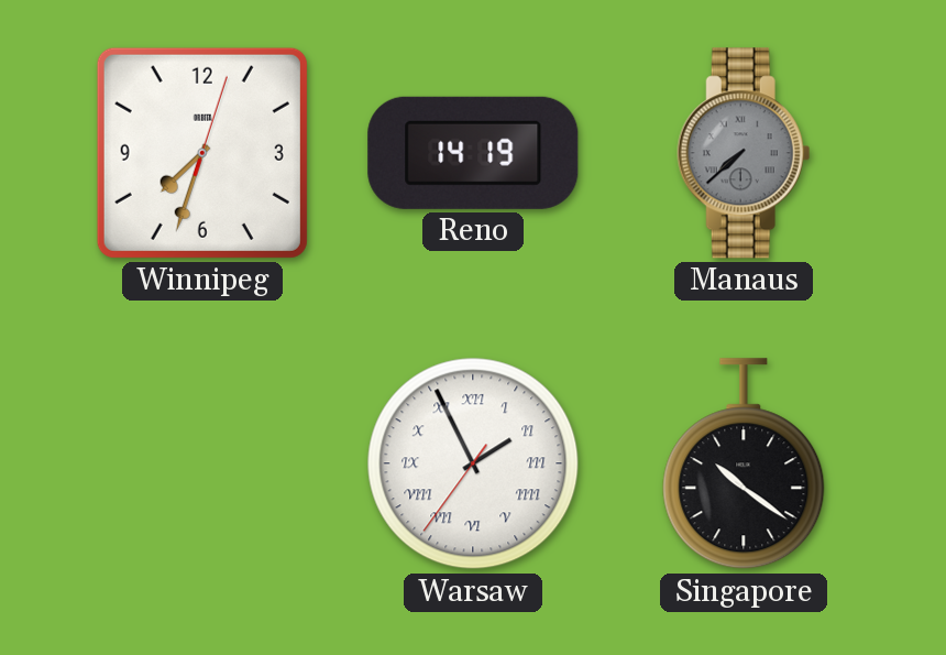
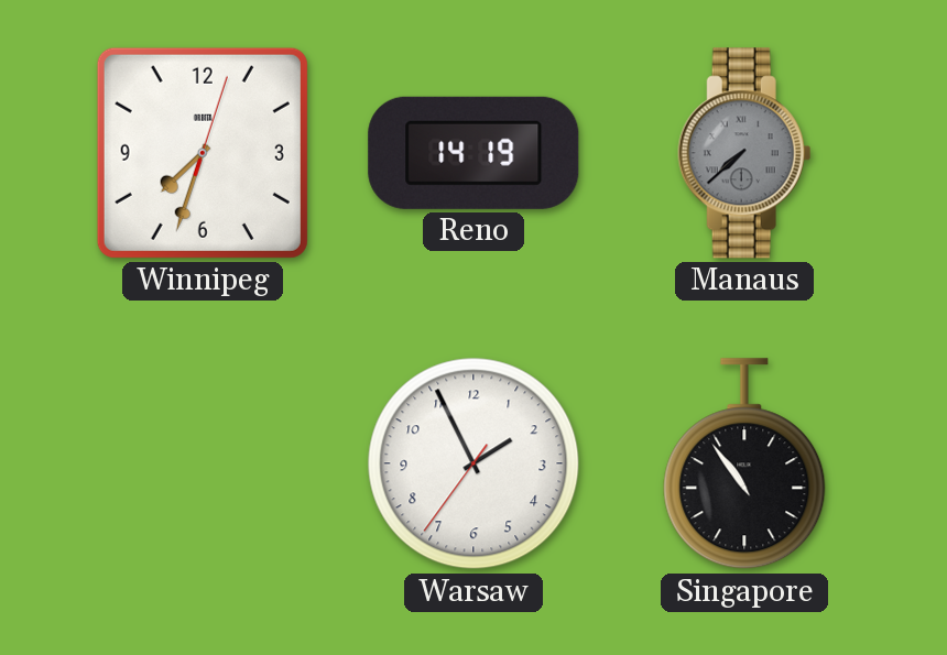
Warsaw numerals: Roman -> Arabic
Singapore: 10:21 -> 10:54
